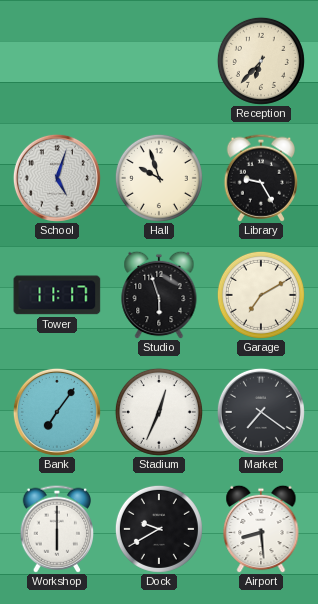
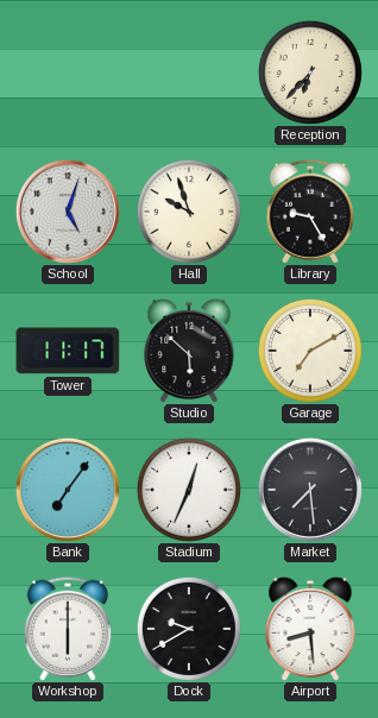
Studio: 5:57 -> 5:52
Market: 7:21 -> 7:29
